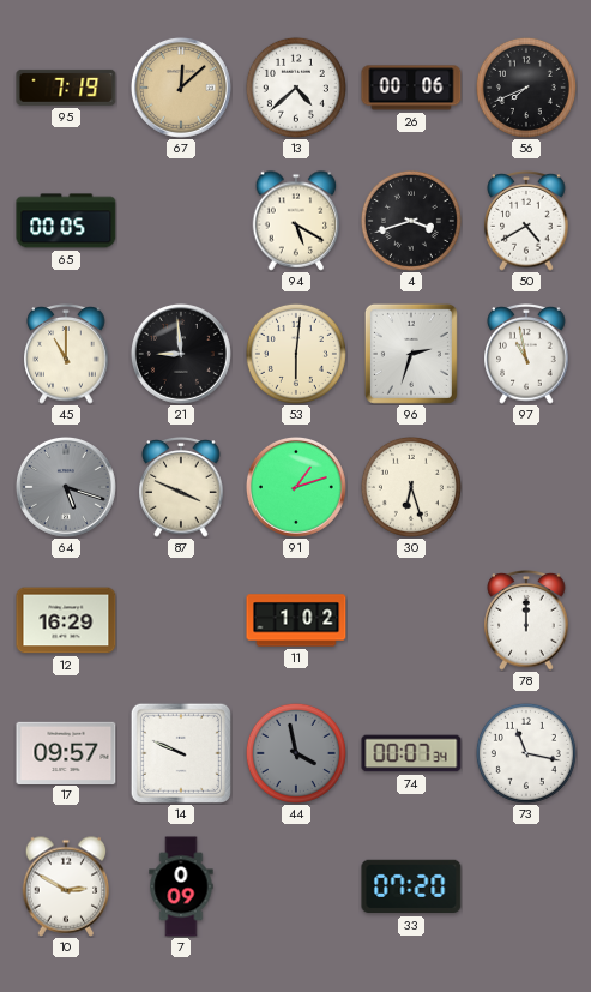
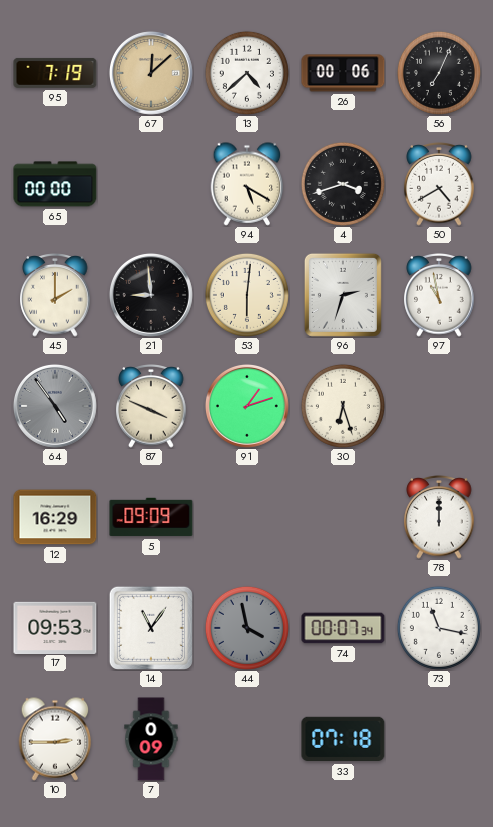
56: 7:41 -> 7:04
65: 00:05 -> 00:00
45: 11:00 -> 2:00
64: 5:18 -> 4:54
5: none -> 09:09
11: 1:02 -> none
17: 09:57 -> 09:53
14: 9:49 -> 11:06
10: 2:50 -> 2:45
33: 07:20 -> 07:18
